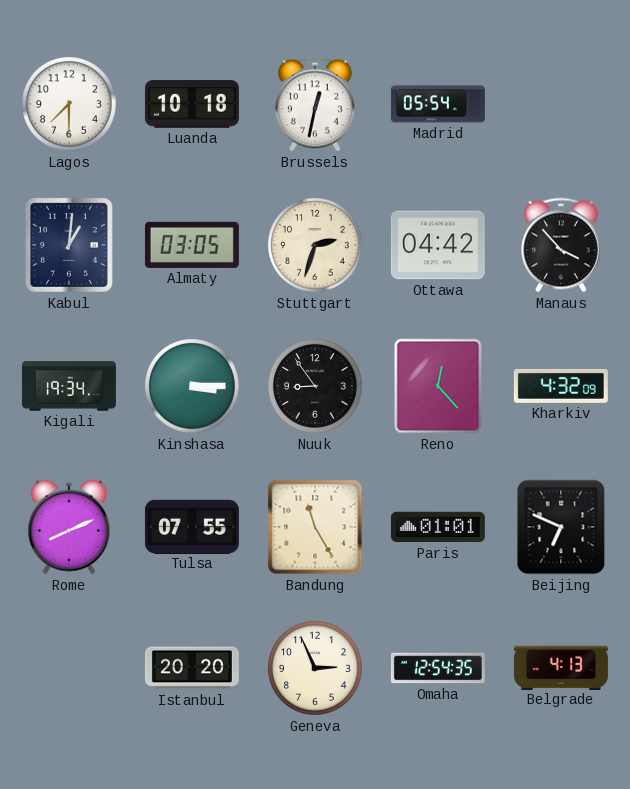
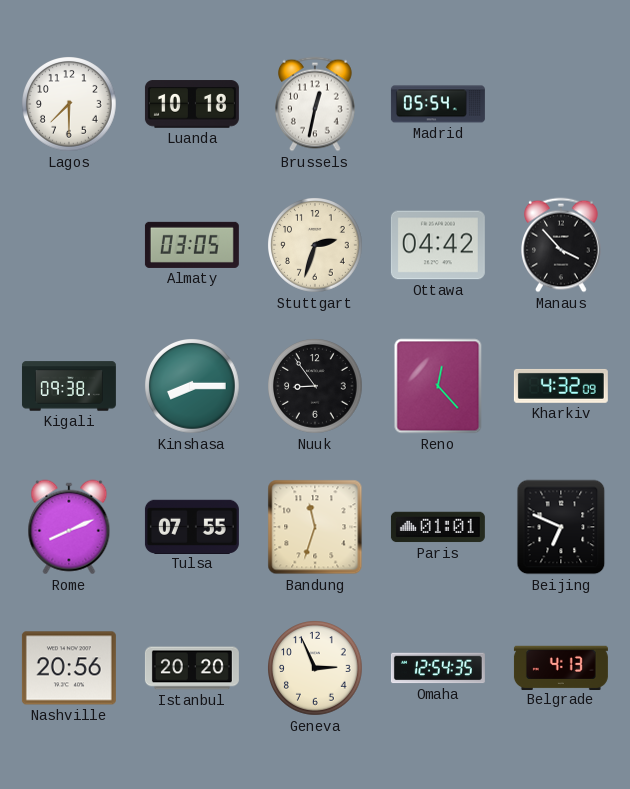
Kabul: 1:01 -> none
Kigali: 19:34 -> 09:38
Kinshasa: 3:15 -> 8:15
Bandung: 11:25 -> 11:33
Nashville: none -> 20:56
